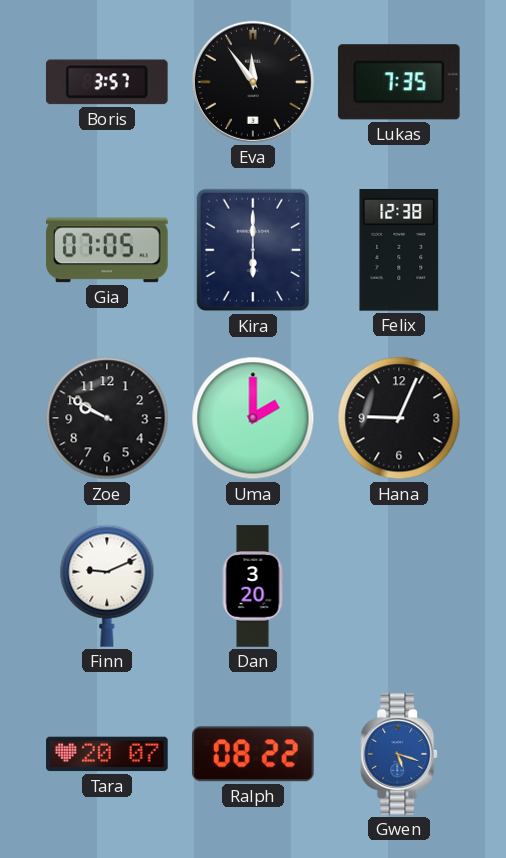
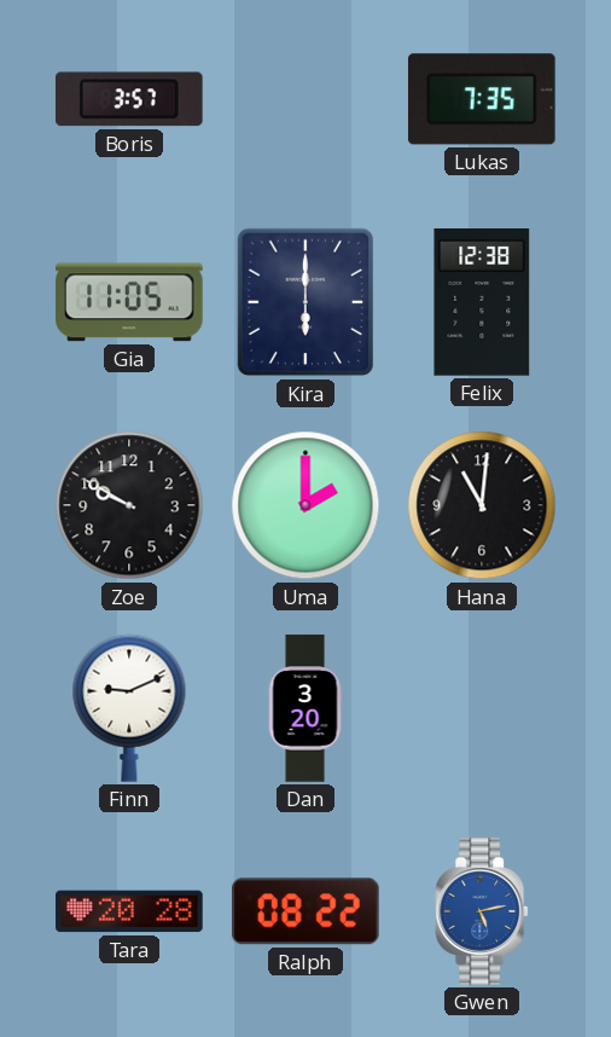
Eva: 11:54 -> none
Gia: 07:05 -> 11:05
Hana: 9:04 -> 11:01
Tara: 20:07 -> 20:28
Gwen: 5:18 -> 5:13
